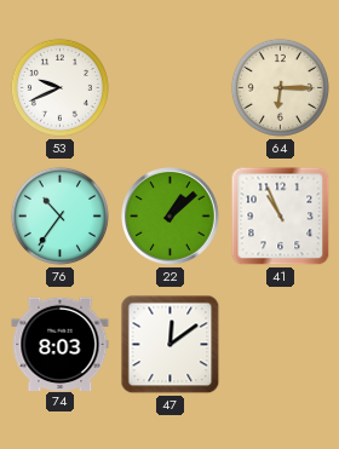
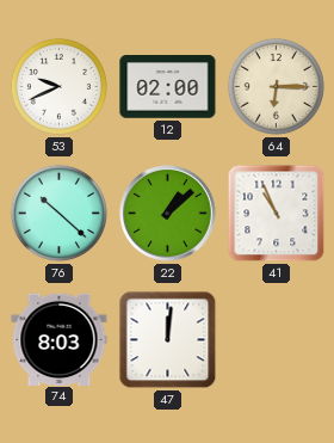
12: none -> 02:00
76: 10:36 -> 10:22
47: 12:09 -> 12:01
